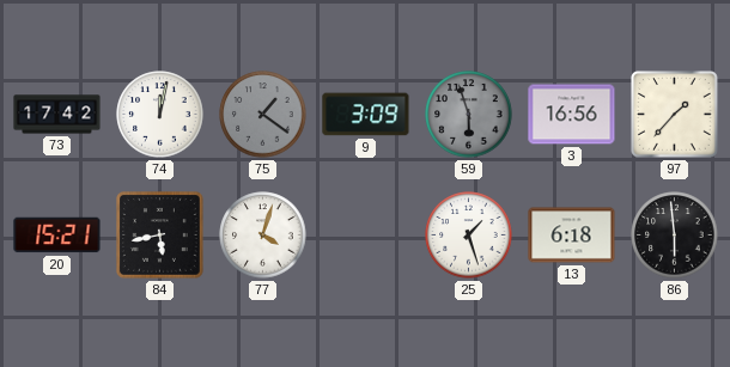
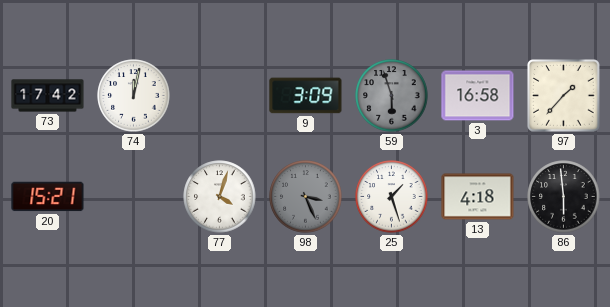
75: 1:21 -> none
3: 16:56 -> 16:58
84: 5:43 -> none
98: none -> 3:26
13: 6:18 -> 4:18
